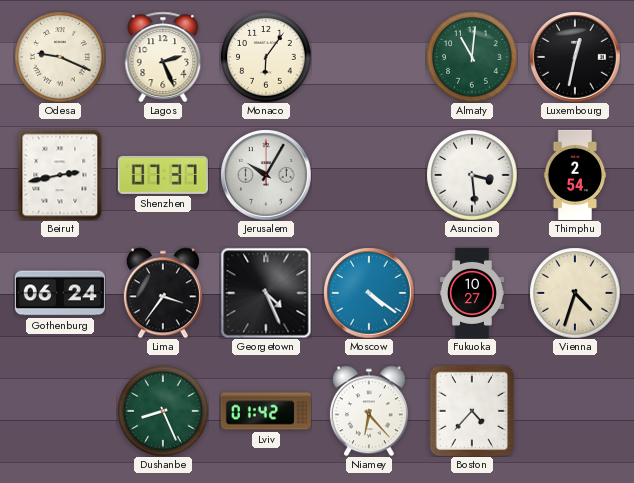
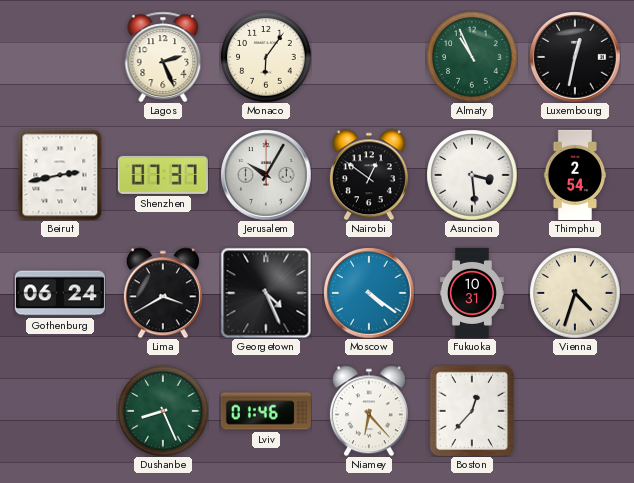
Odesa: 9:19 -> none
Almaty: 11:01 -> 10:56
Nairobi: none -> 12:51
Lima: 3:36 -> 3:40
Fukuoka: 10:27 -> 10:31
Lviv: 01:42 -> 01:46
Boston: 4:37 -> 12:37
